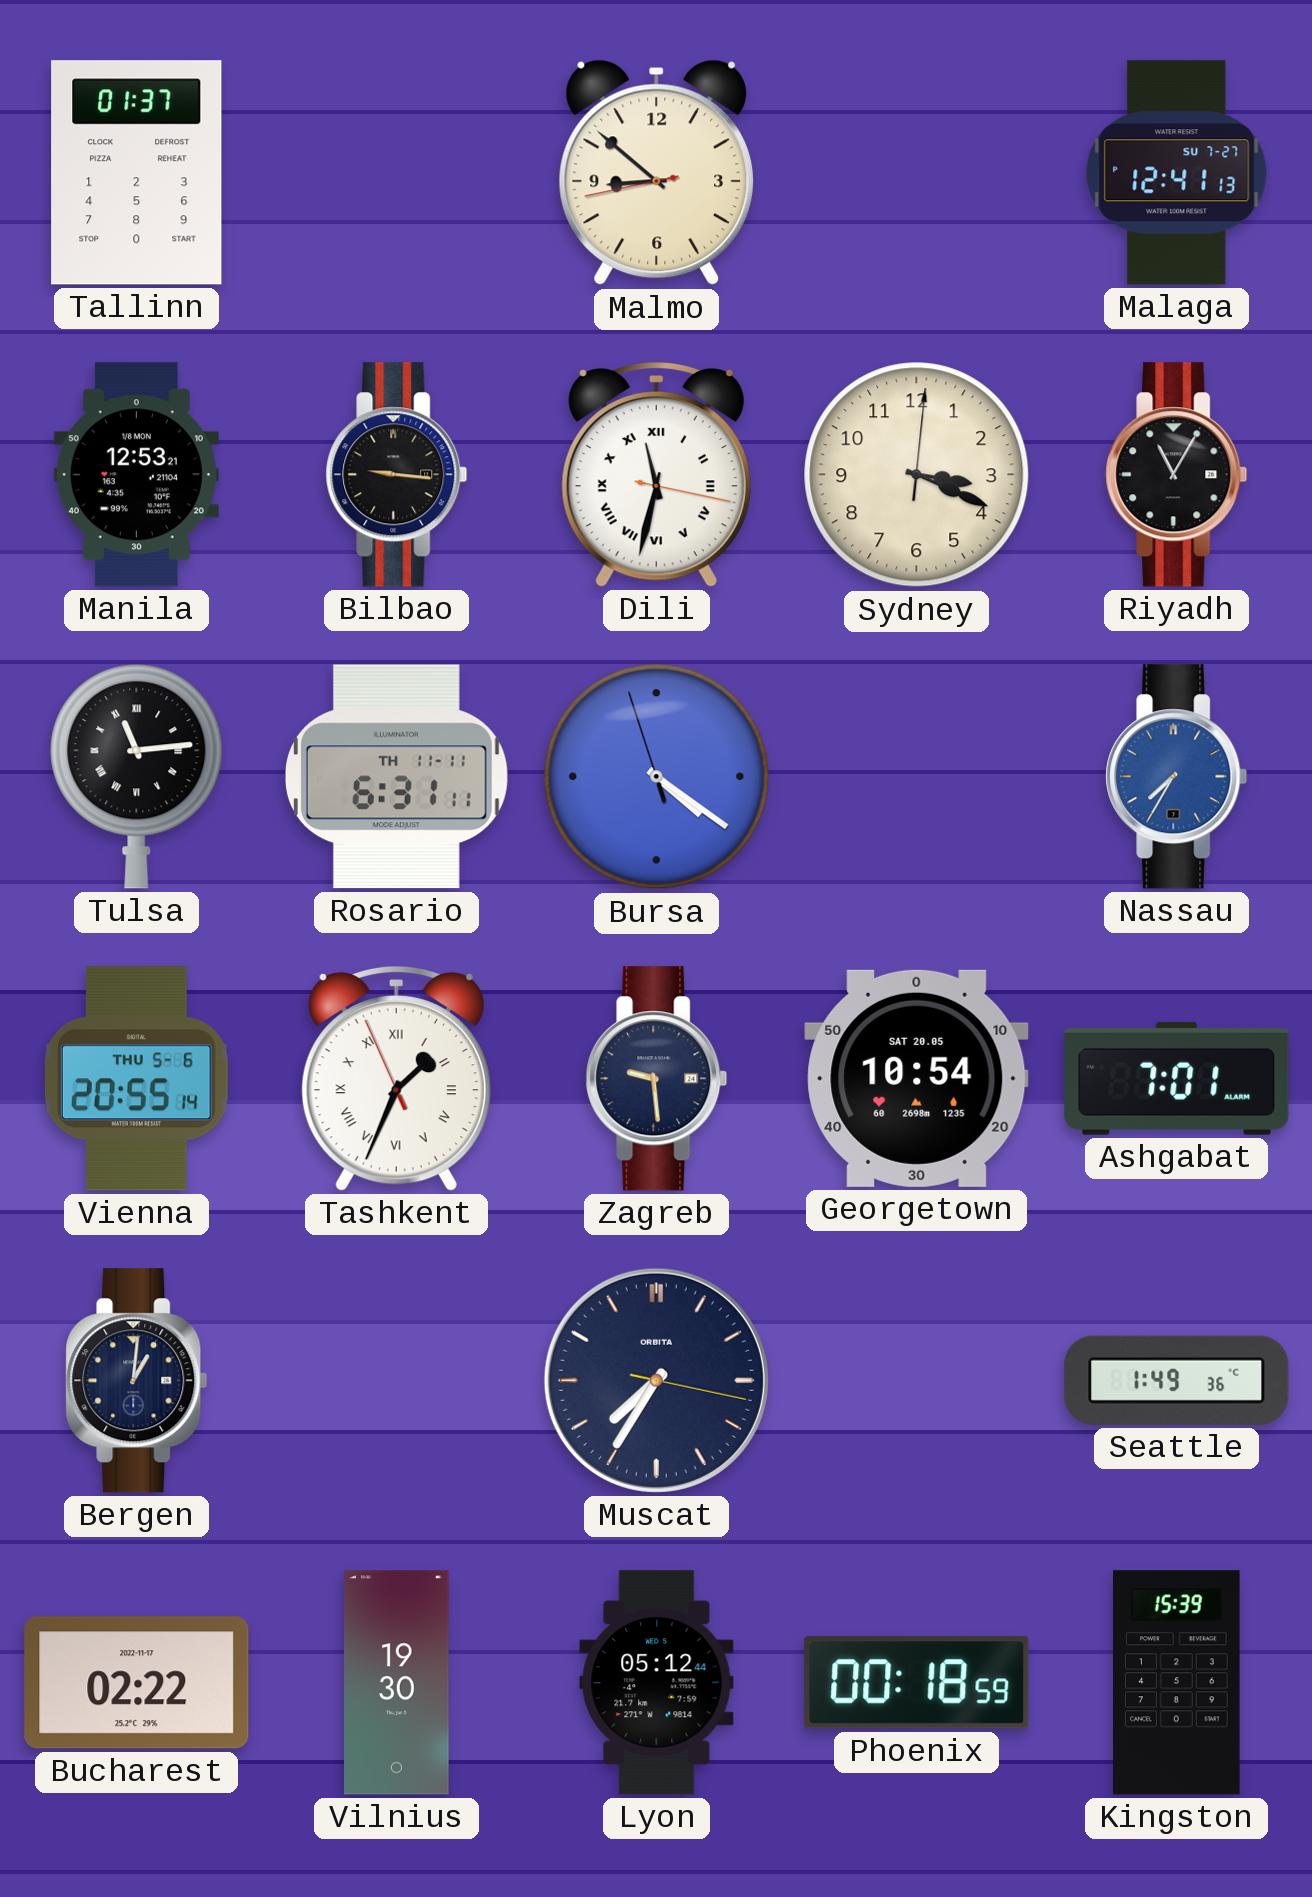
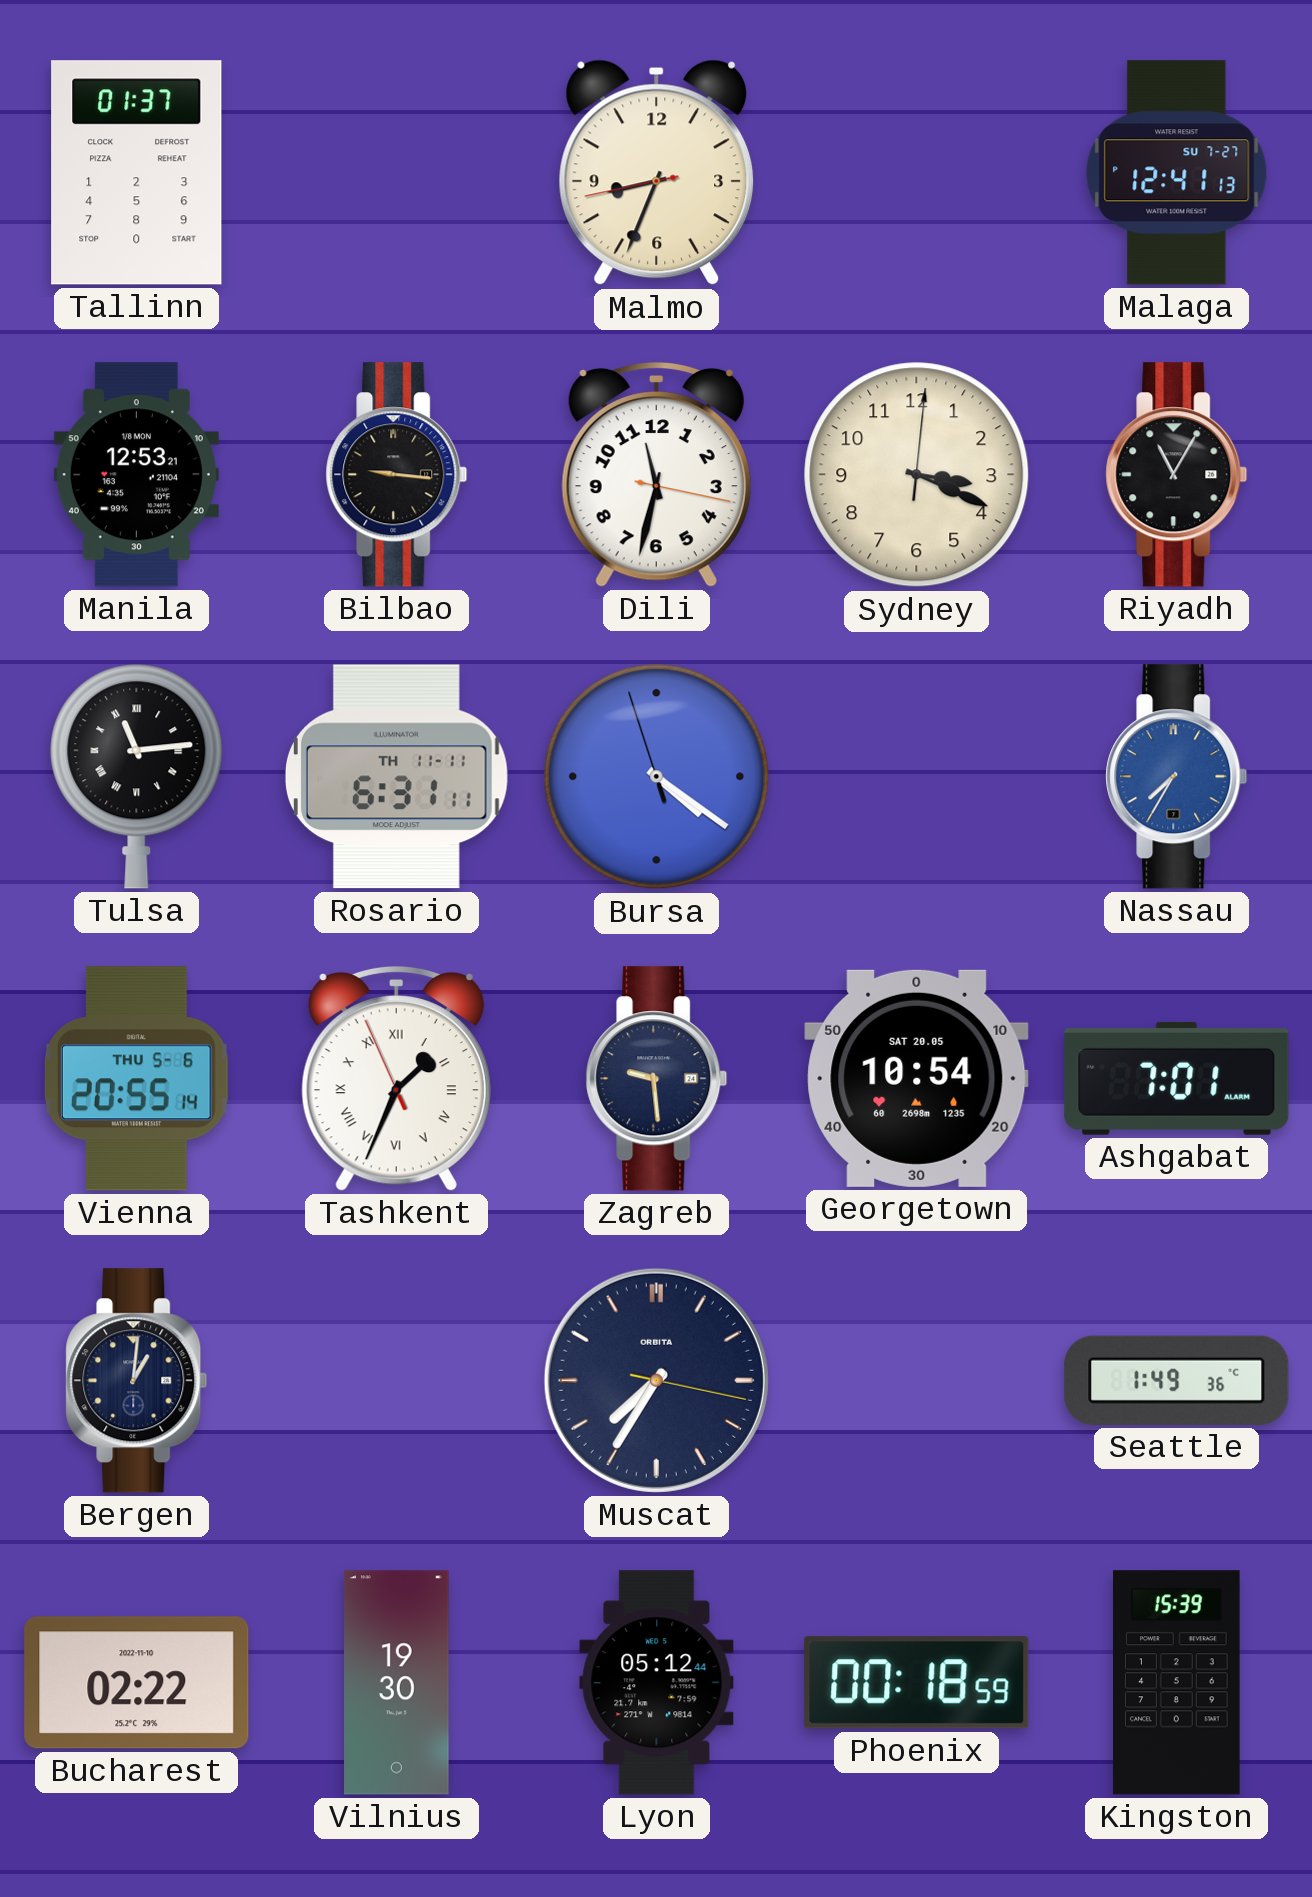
Malmo: 8:51 -> 8:33
Dili numerals: Roman -> Arabic
Bucharest date: 2022-11-17 -> 2022-11-10
